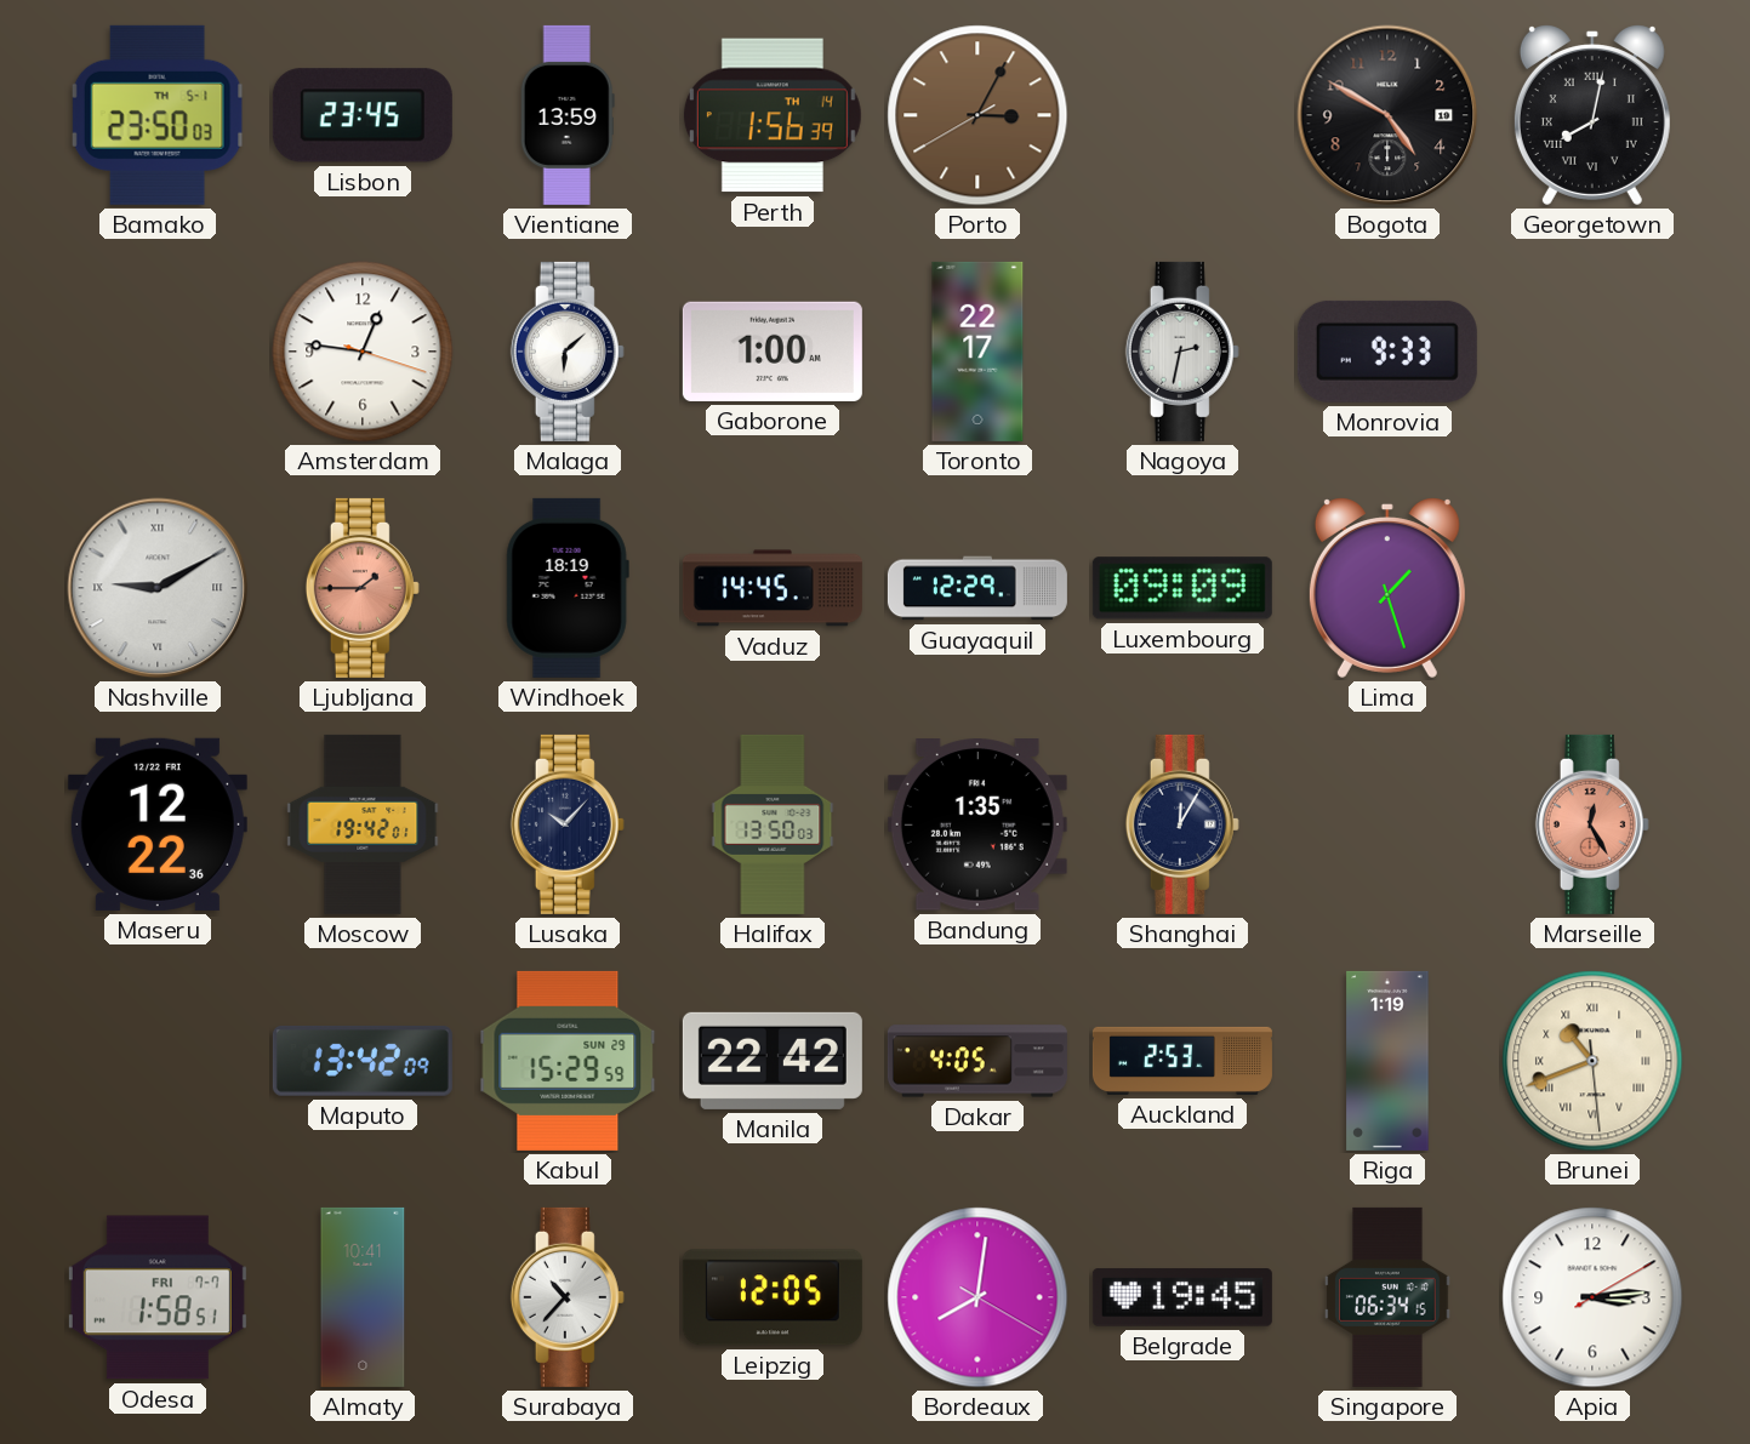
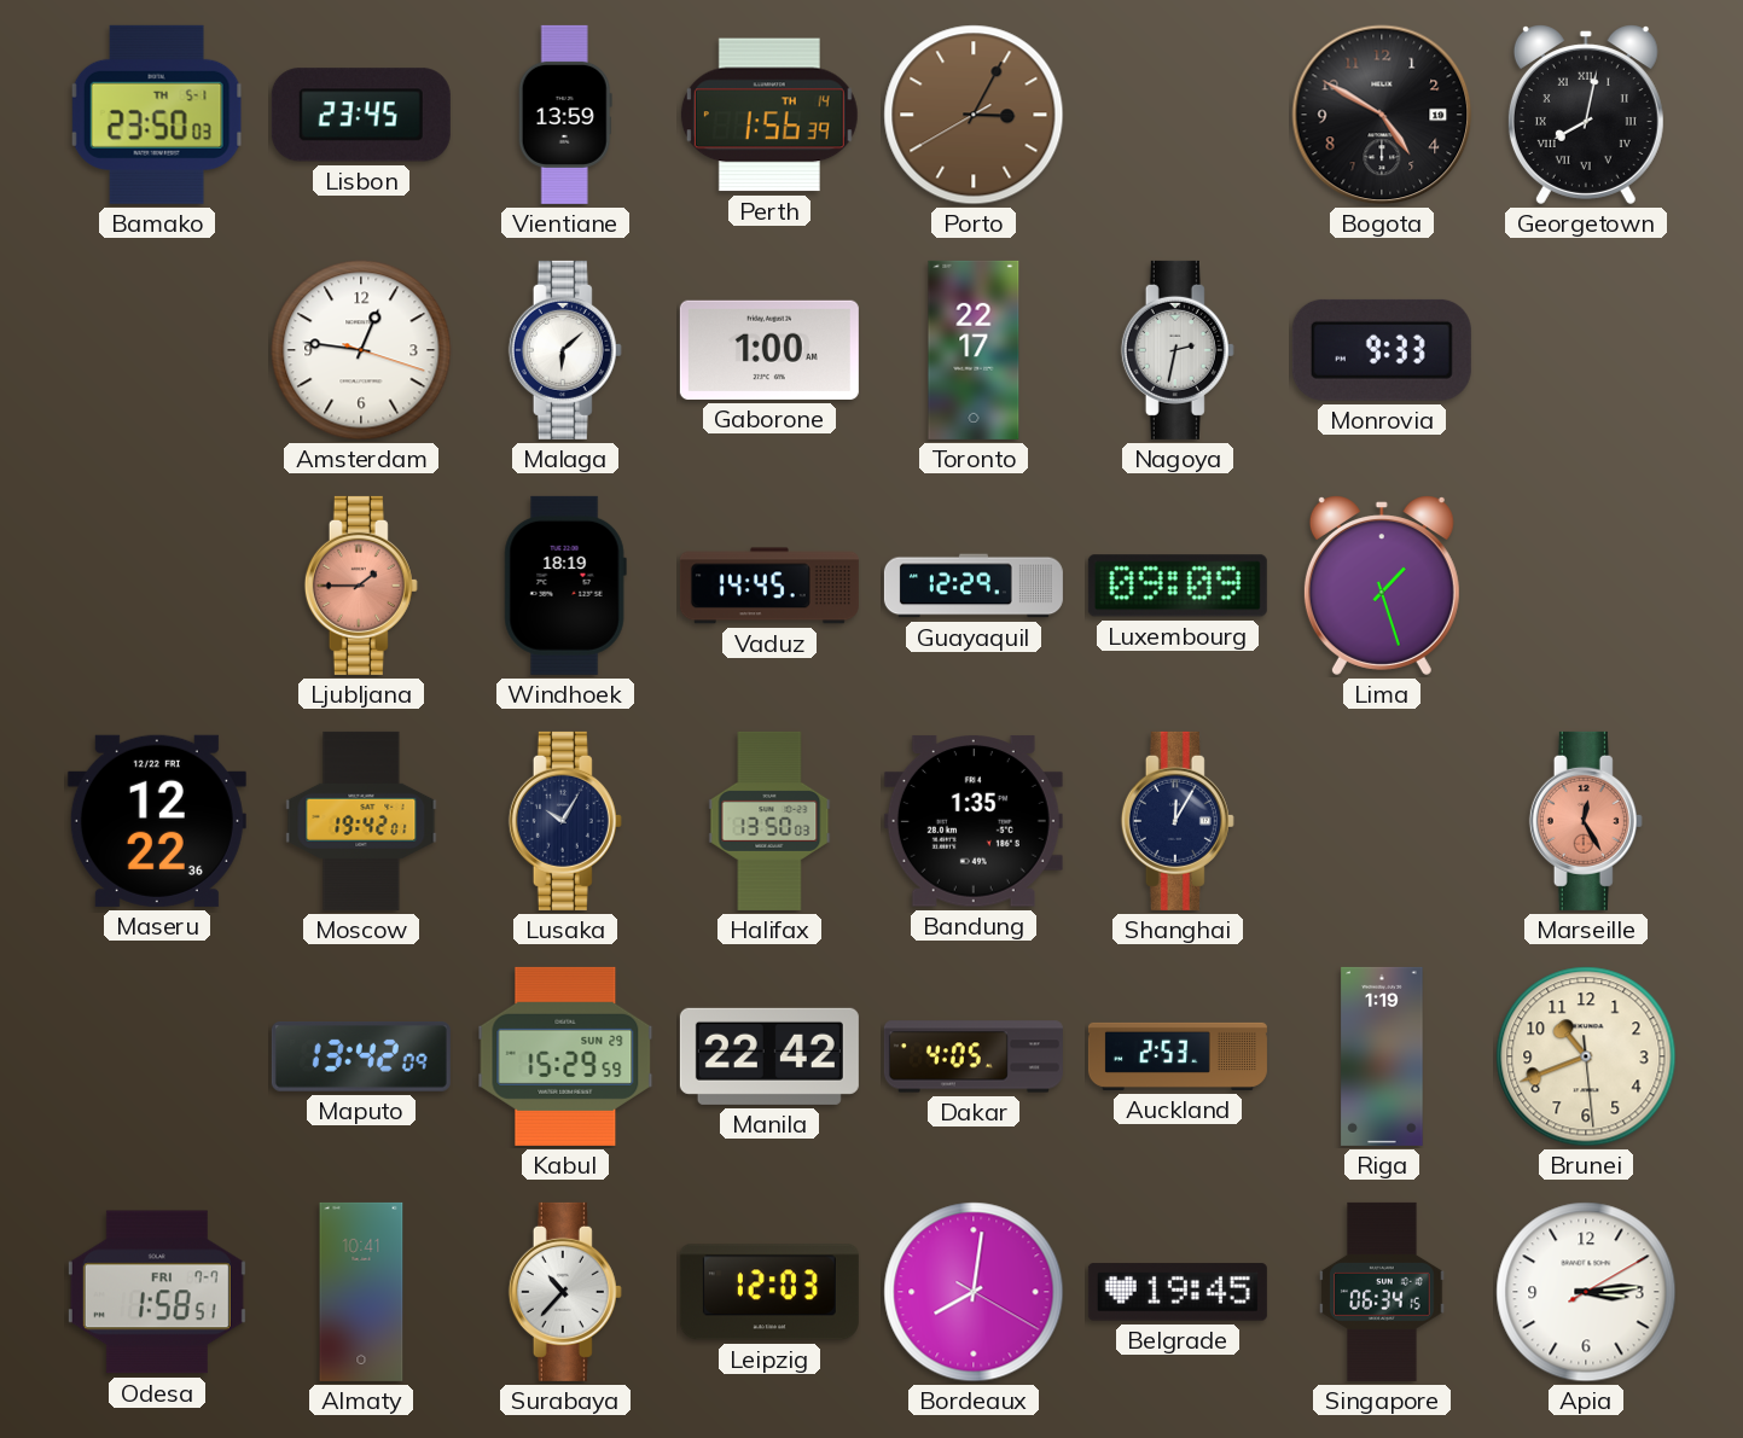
Nashville: 9:10 -> none
Lusaka: 10:07 -> 10:05
Brunei numerals: Roman -> Arabic
Leipzig: 12:05 -> 12:03
